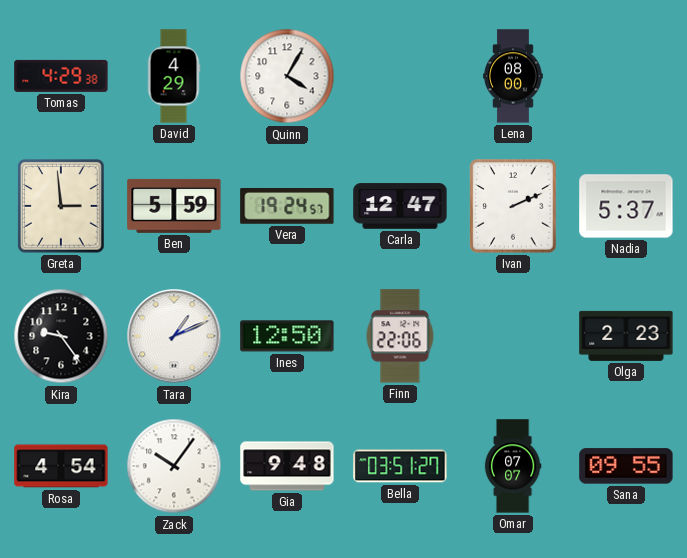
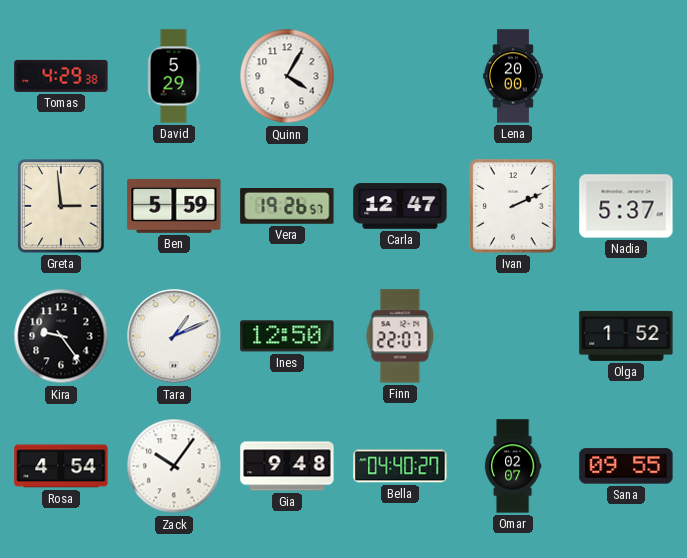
David: 4:29 -> 5:29
Lena: 08:00 -> 20:00
Vera: 19:24 -> 19:26
Finn: 22:06 -> 22:07
Olga: 2:23 -> 1:52
Bella: 03:51 -> 04:40
Omar: 07:07 -> 02:07
